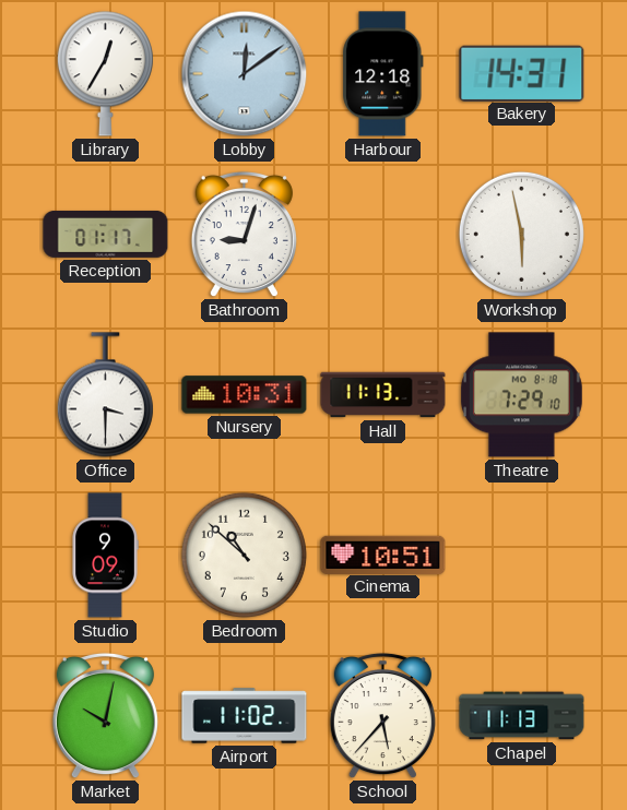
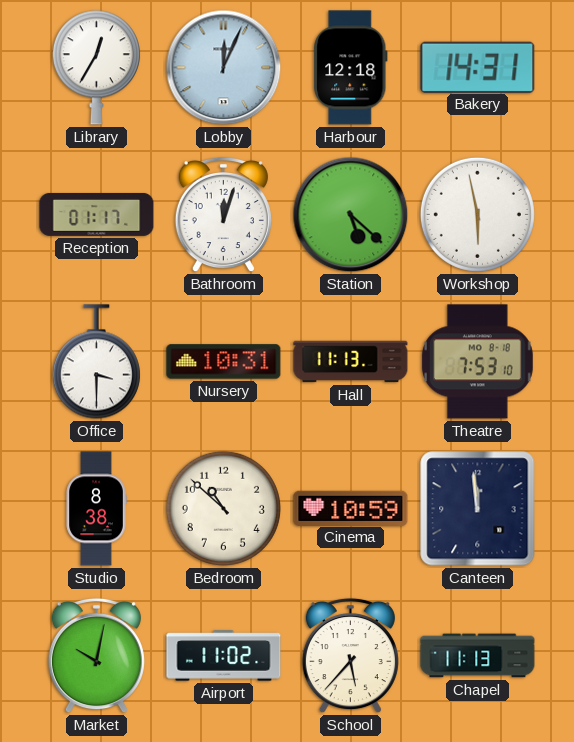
Lobby: 12:09 -> 12:04
Bathroom: 9:03 -> 12:03
Station: none -> 5:22
Theatre: 7:29 -> 7:53
Studio: 9:09 -> 8:38
Cinema: 10:51 -> 10:59
Canteen: none -> 11:59
